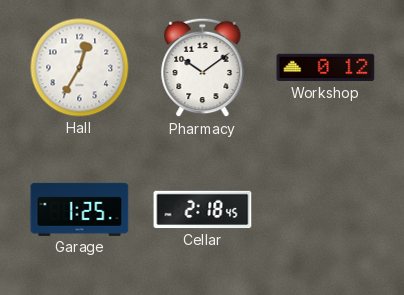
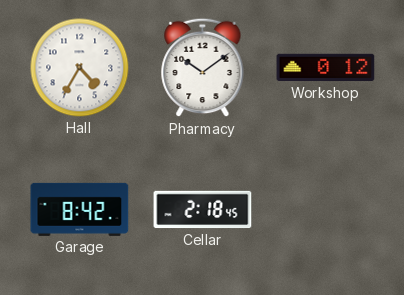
Hall: 12:35 -> 4:35
Garage: 1:25 -> 8:42
